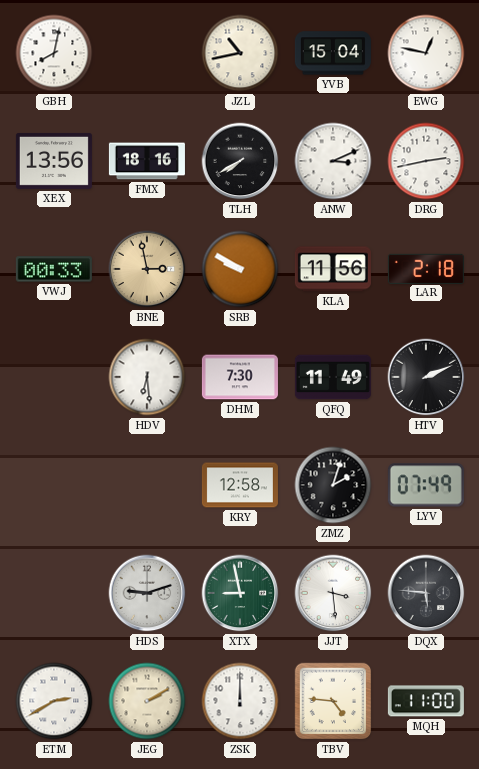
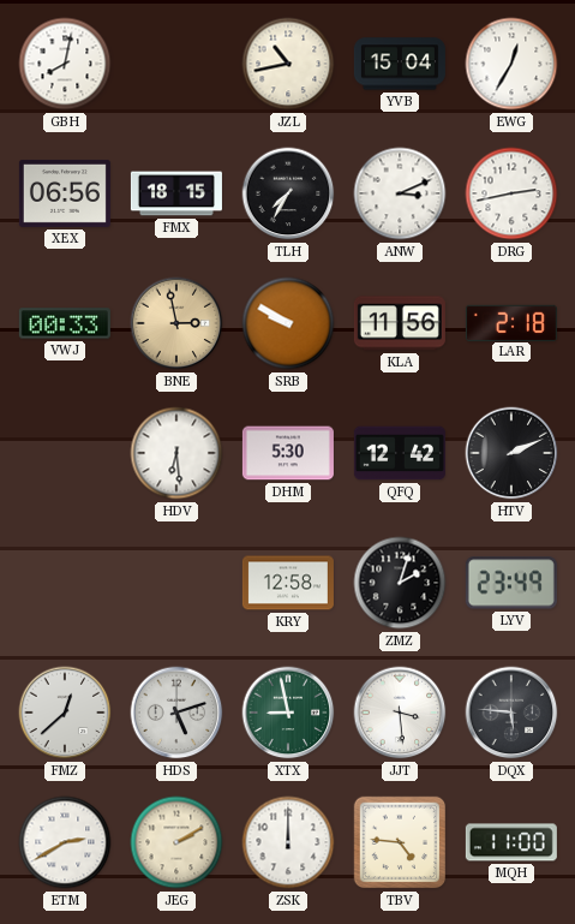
EWG: 12:47 -> 12:35
XEX: 13:56 -> 06:56
FMX: 18:16 -> 18:15
TLH: 7:40 -> 7:35
DHM: 7:30 -> 5:30
QFQ: 11:49 -> 12:42
LYV: 07:49 -> 23:49
FMZ: none -> 12:38
HDS: 9:12 -> 5:12
